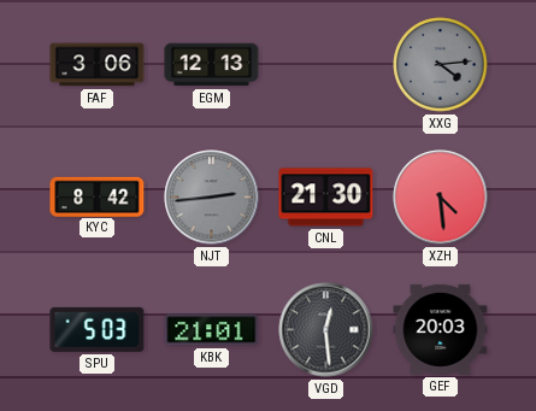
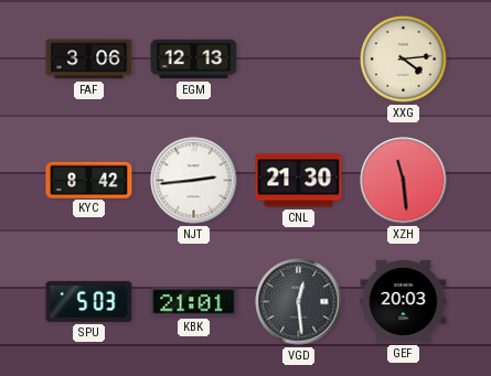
XXG dial: grey -> cream
NJT dial: grey -> white
XZH: 4:29 -> 11:29
